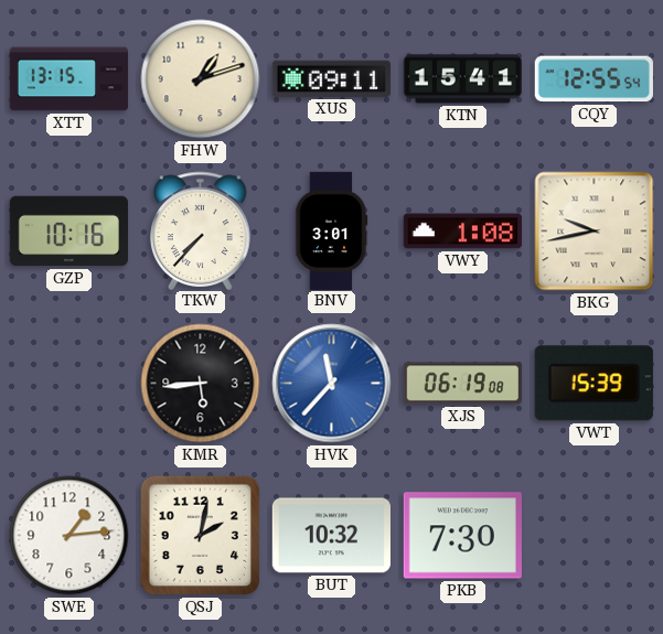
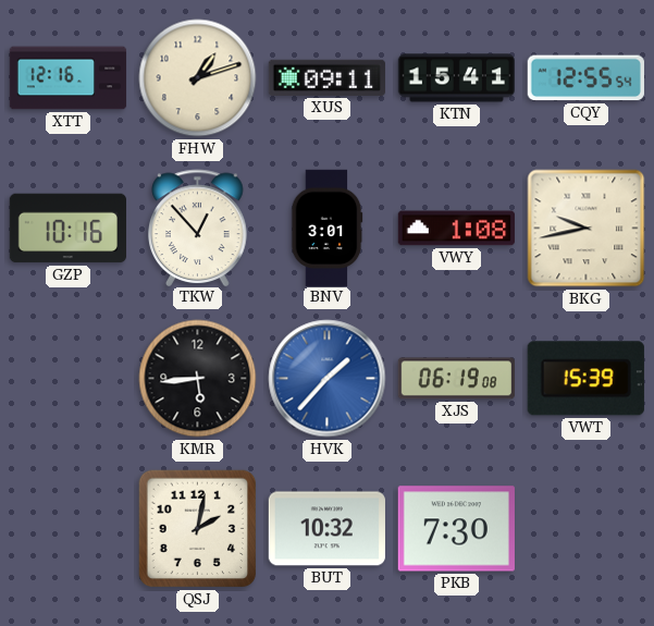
XTT: 13:15 -> 12:16
TKW: 7:37 -> 12:53
HVK: 11:37 -> 1:37
SWE: 1:14 -> none
